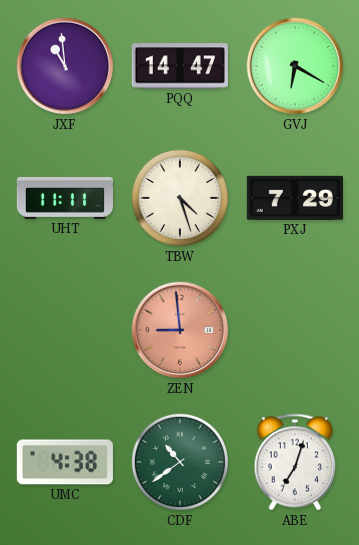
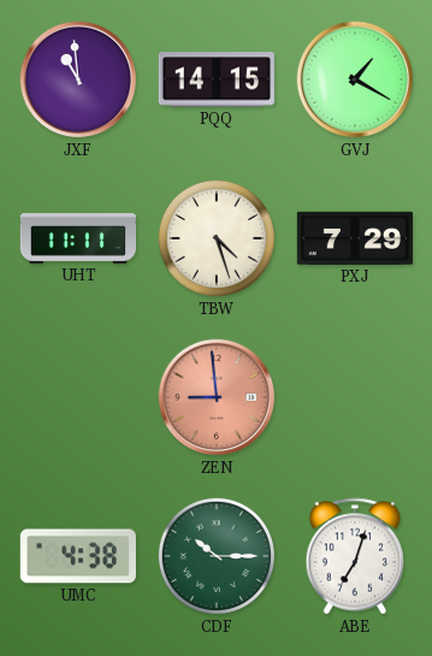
PQQ: 14:47 -> 14:15
GVJ: 6:20 -> 1:20
CDF: 10:39 -> 10:15
